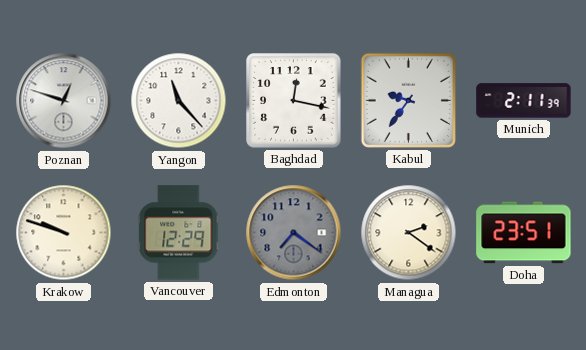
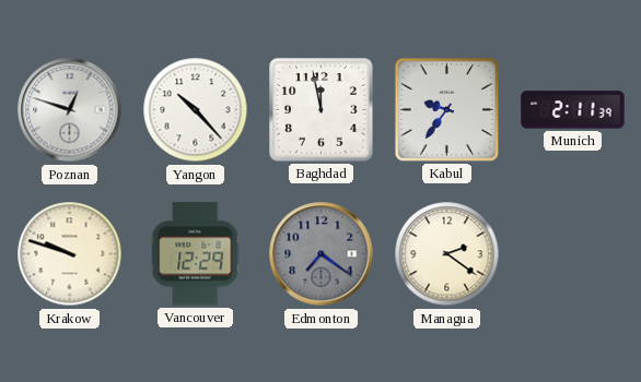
Yangon: 11:23 -> 10:23
Baghdad: 12:17 -> 11:58
Doha: 23:51 -> none
